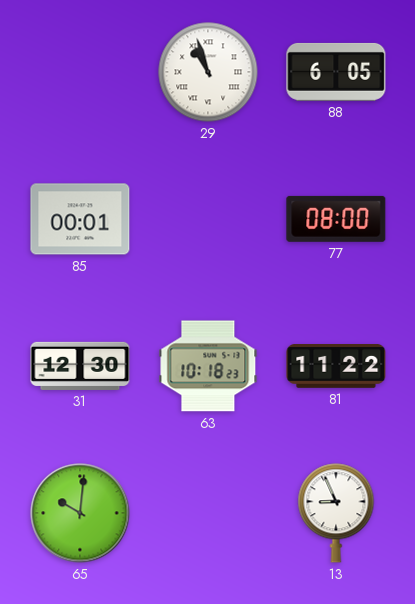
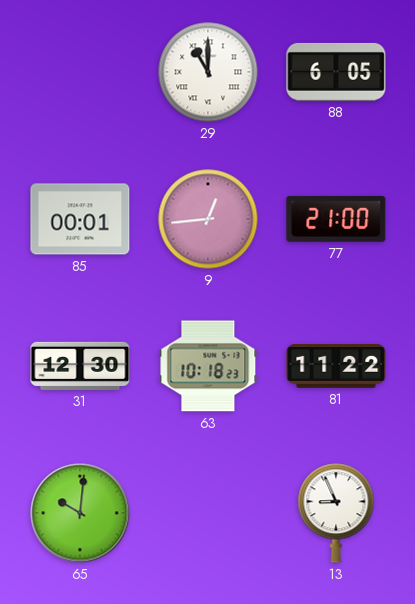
29: 10:57 -> 11:00
9: none -> 12:44
77: 08:00 -> 21:00
